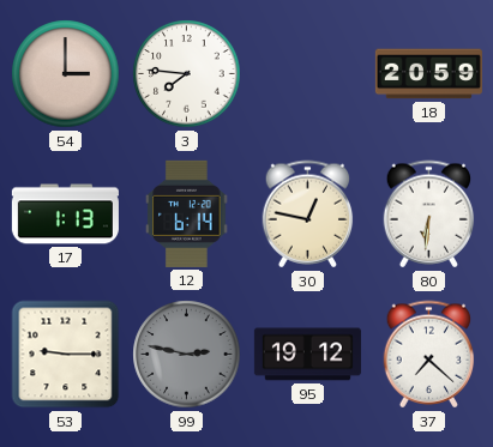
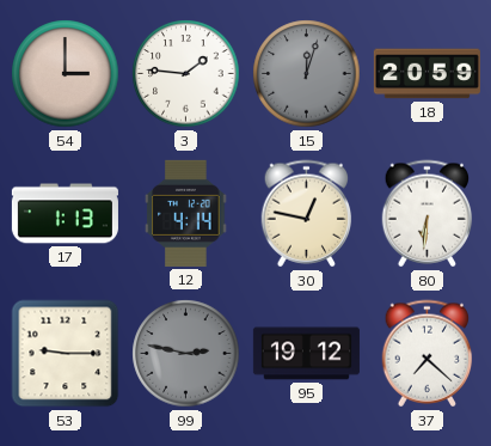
3: 7:46 -> 1:46
15: none -> 12:03
12: 6:14 -> 4:14
